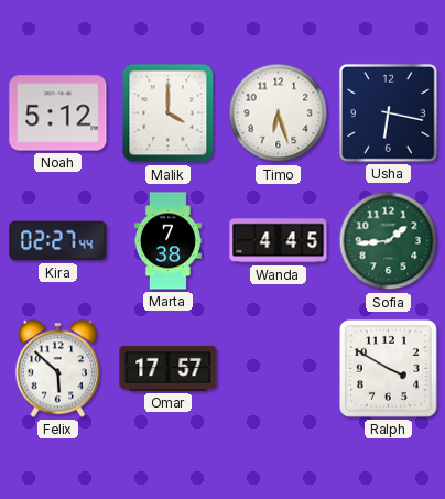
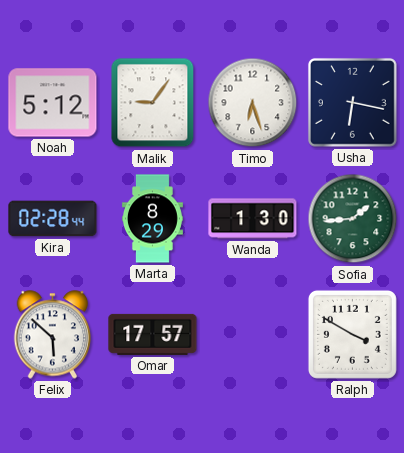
Malik: 4:00 -> 9:06
Kira: 02:27 -> 02:28
Marta: 7:38 -> 8:29
Wanda: 4:45 -> 1:30
